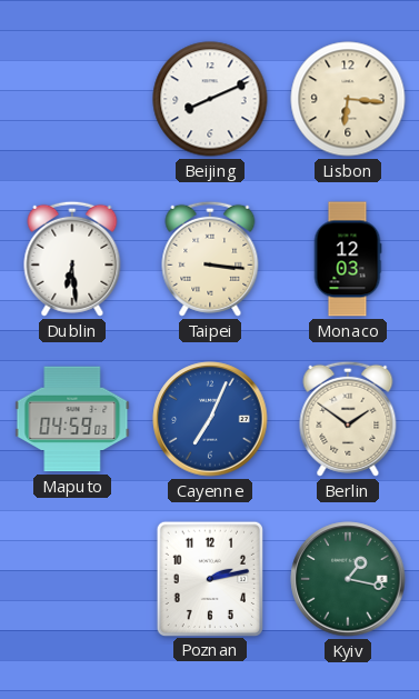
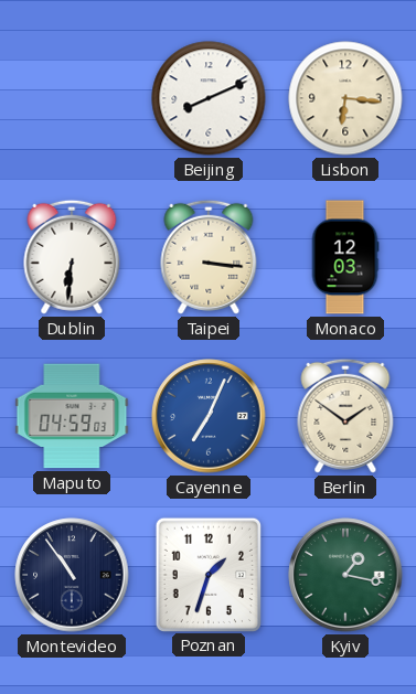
Dublin: 6:29 -> 6:31
Montevideo: none -> 10:54
Poznan: 2:13 -> 1:33
